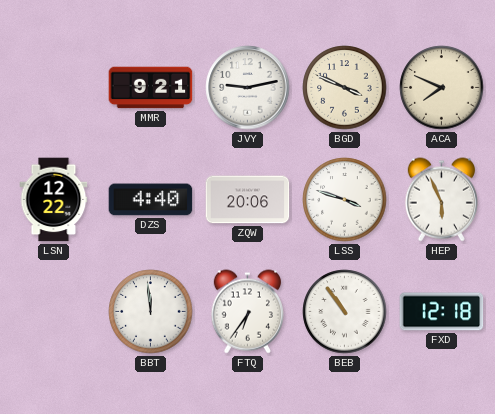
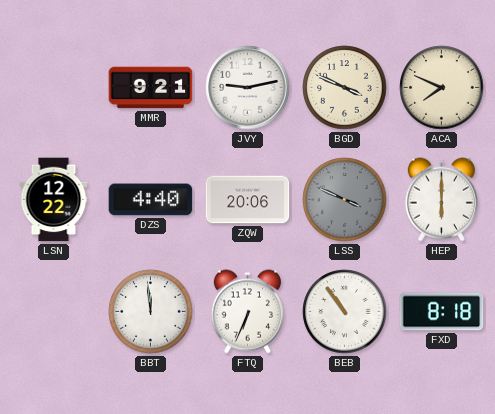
LSS: 3:48 -> 3:49
LSS dial: white -> grey
HEP: 5:56 -> 6:00
FTQ: 6:36 -> 6:34
FXD: 12:18 -> 8:18
